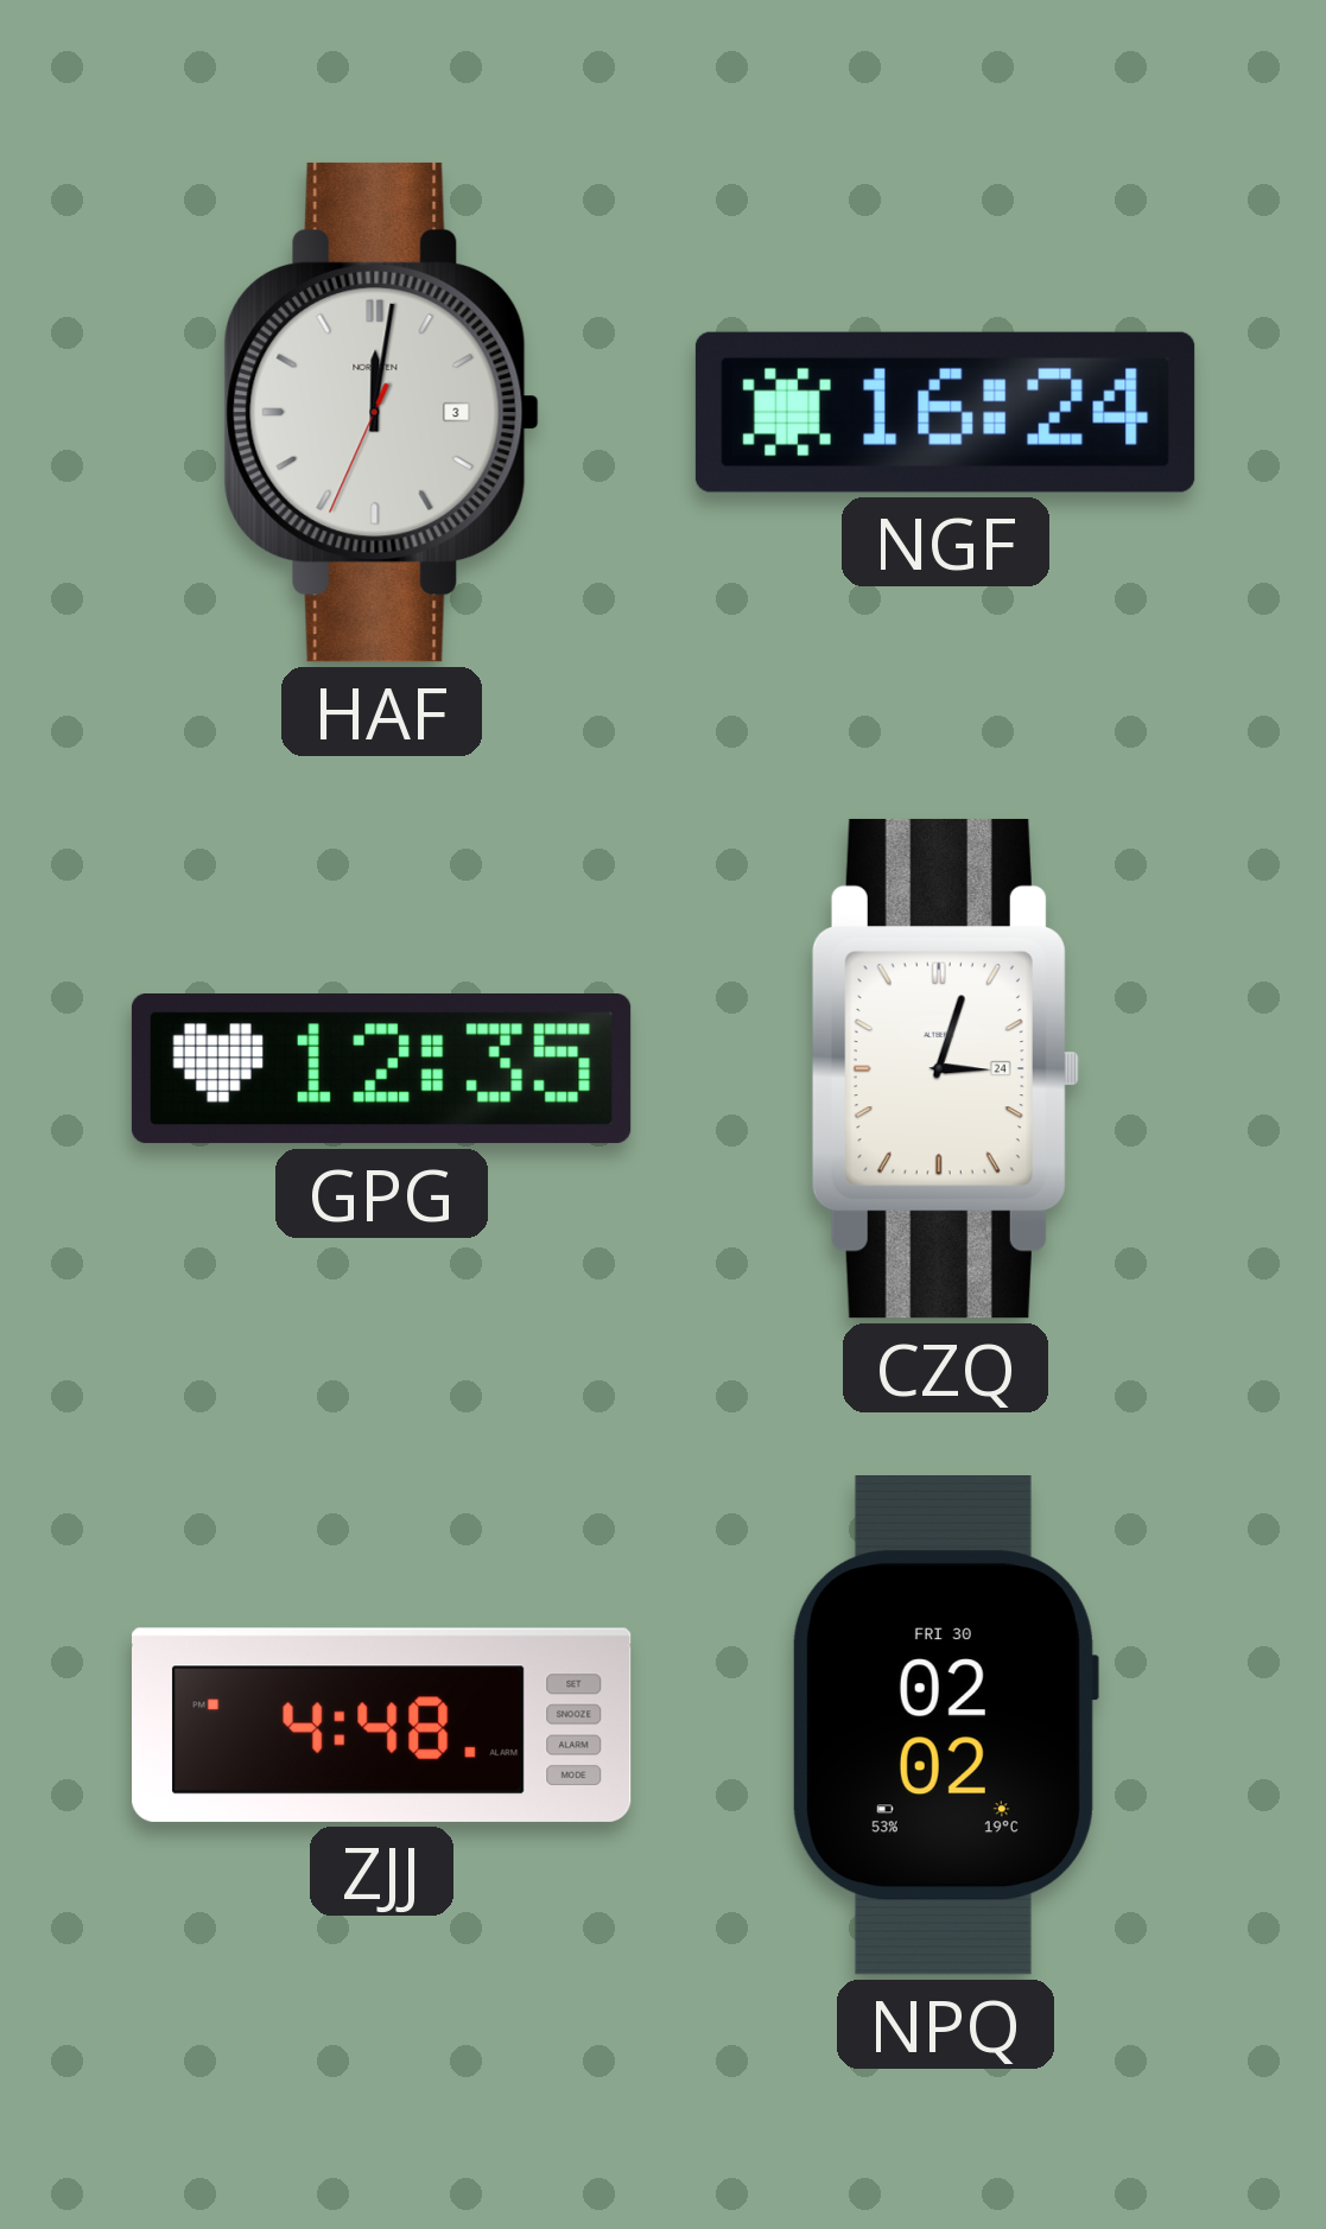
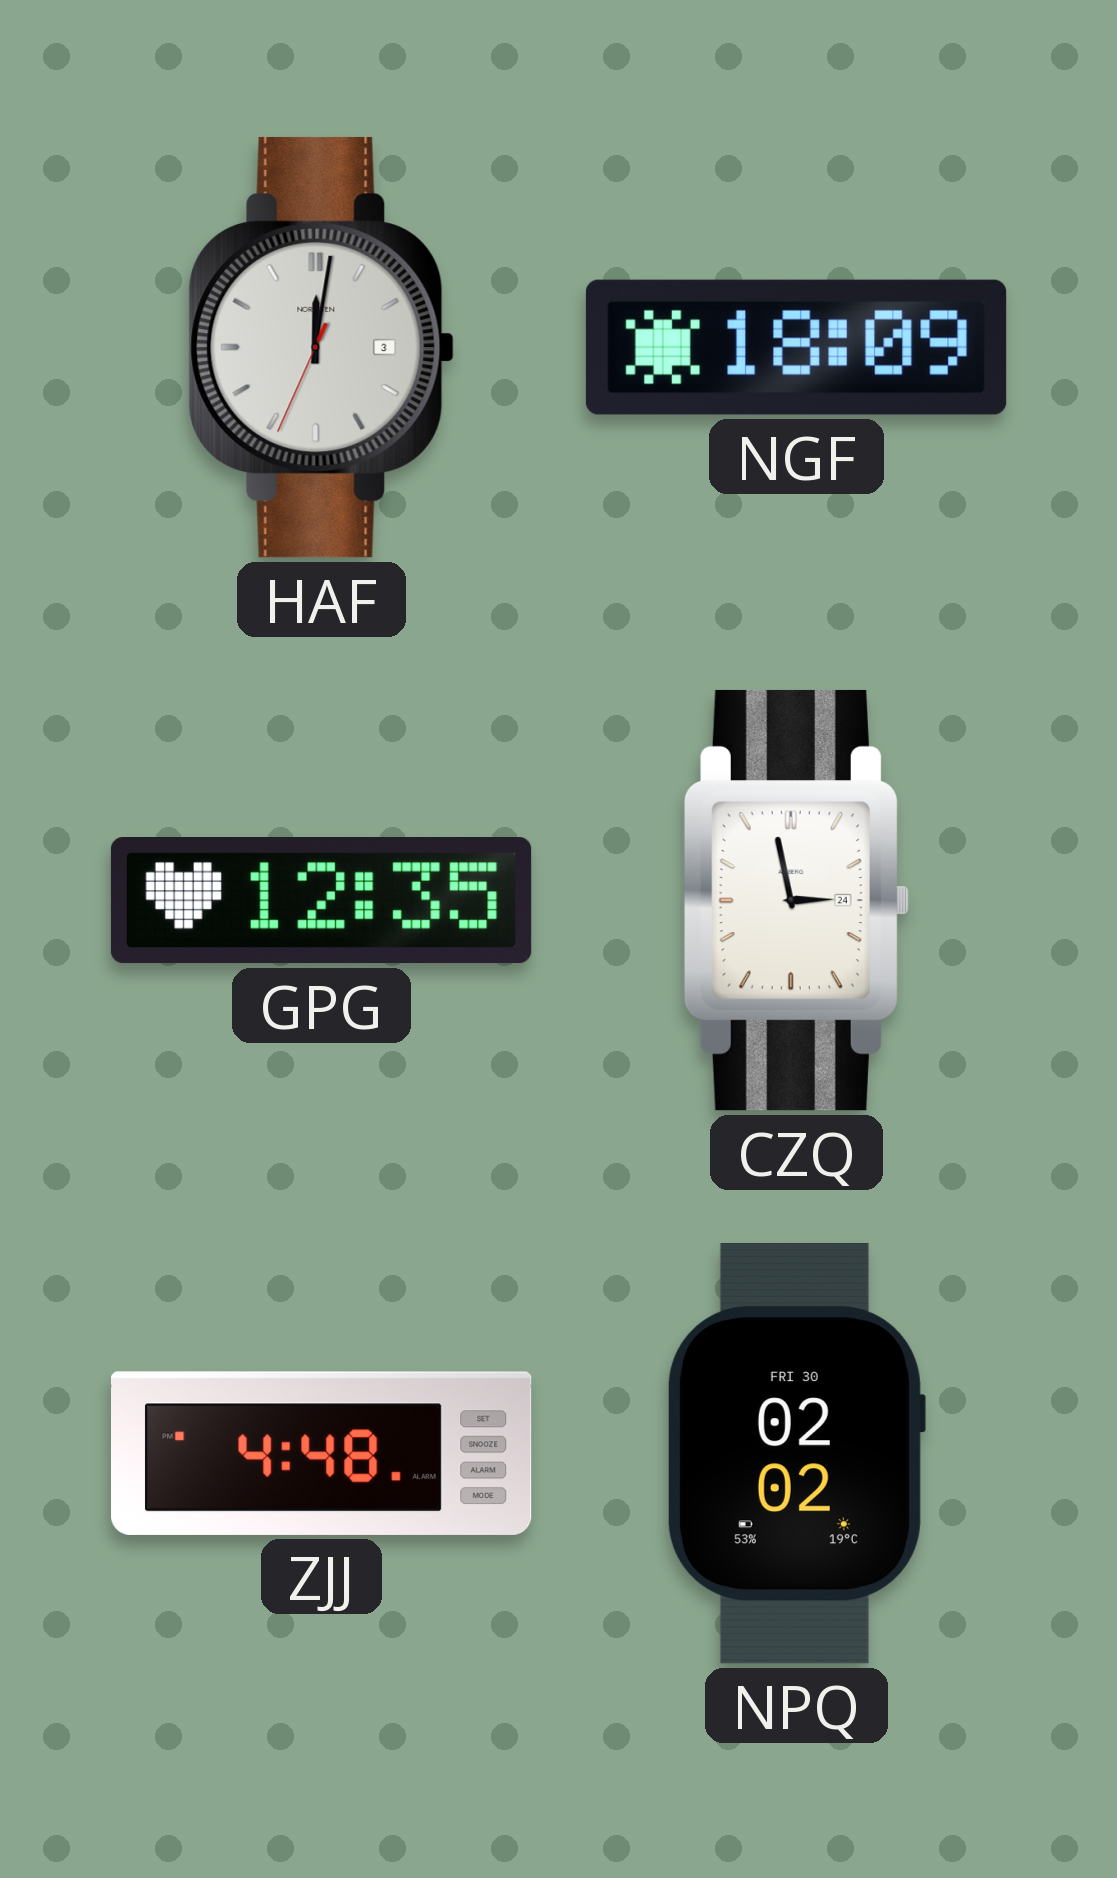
NGF: 16:24 -> 18:09
CZQ: 3:03 -> 2:58
